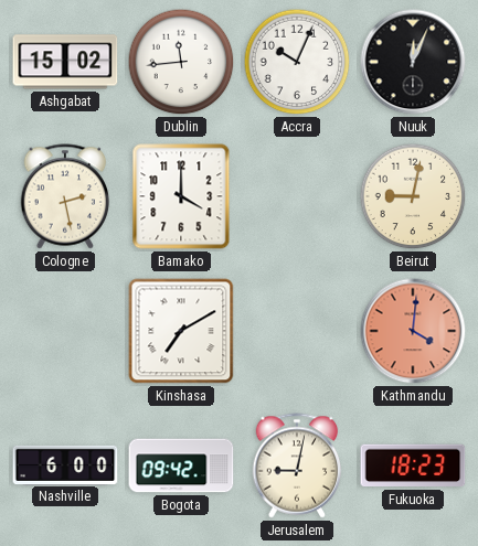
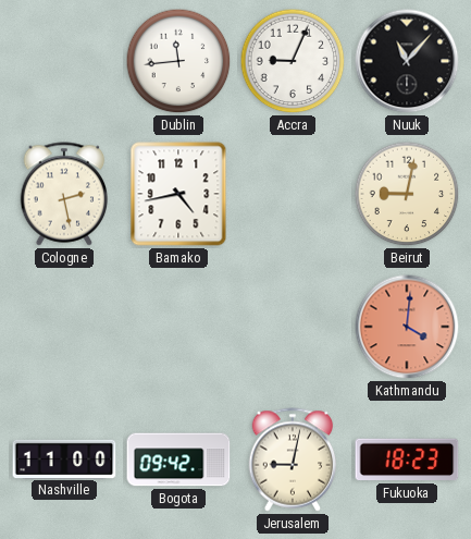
Ashgabat: 15:02 -> none
Accra: 10:04 -> 9:04
Nuuk: 12:04 -> 11:07
Bamako: 4:00 -> 4:43
Kinshasa: 7:10 -> none
Nashville: 6:00 -> 11:00
